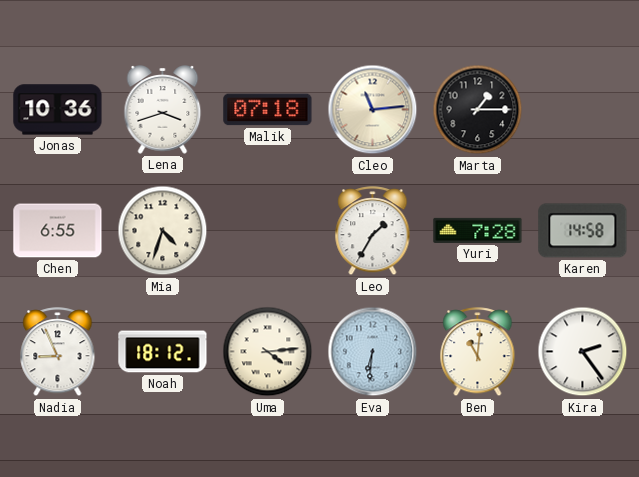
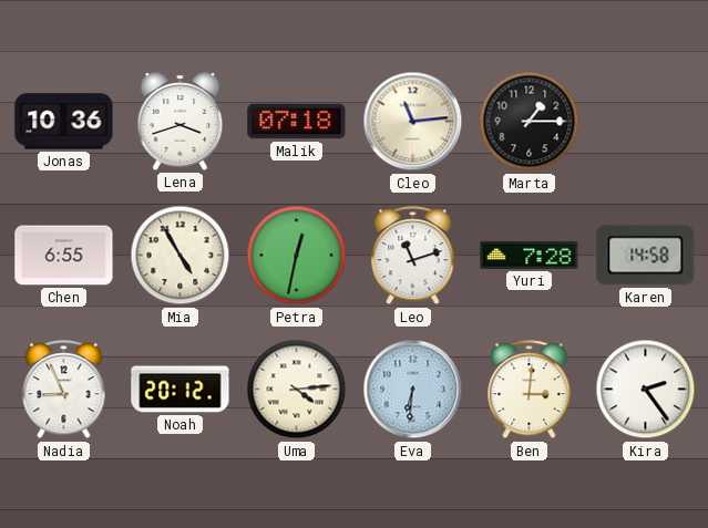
Mia: 4:33 -> 4:55
Petra: none -> 12:32
Leo: 1:35 -> 11:12
Noah: 18:12 -> 20:12
Ben: 11:01 -> 3:01
